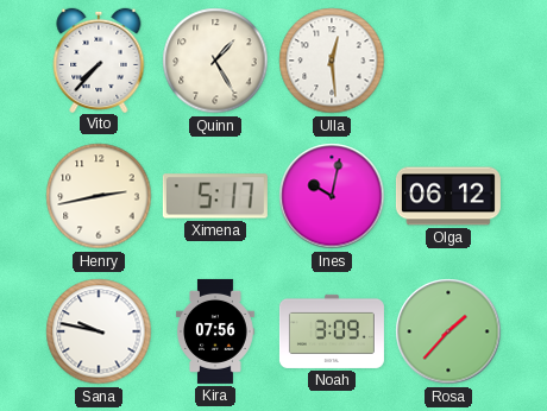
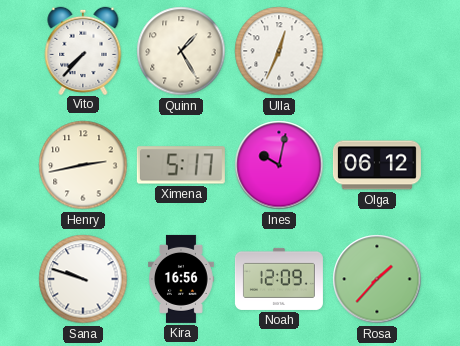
Ulla: 12:29 -> 12:34
Sana: 9:47 -> 9:48
Kira: 07:56 -> 16:56
Noah: 3:09 -> 12:09
